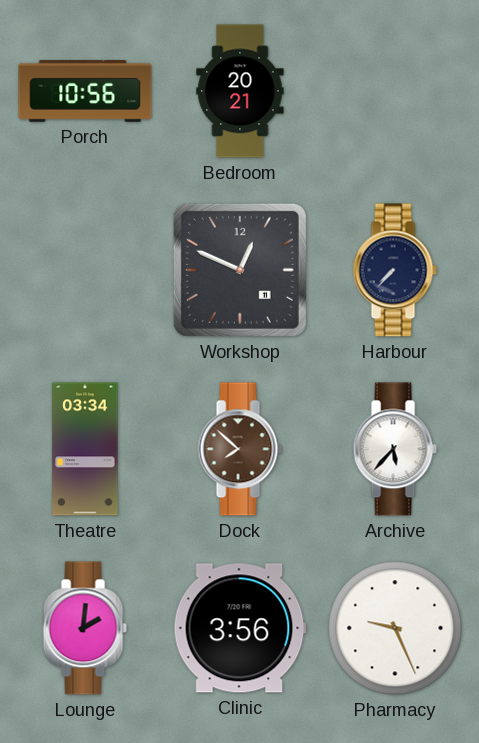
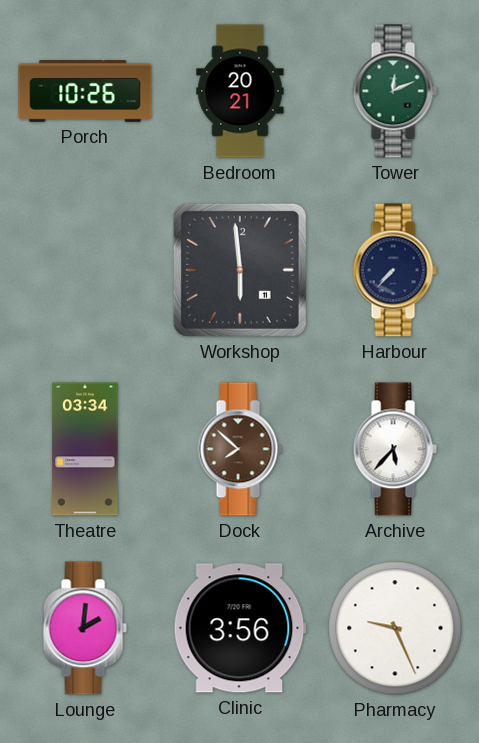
Porch: 10:56 -> 10:26
Tower: none -> 12:11
Workshop: 12:49 -> 5:59
